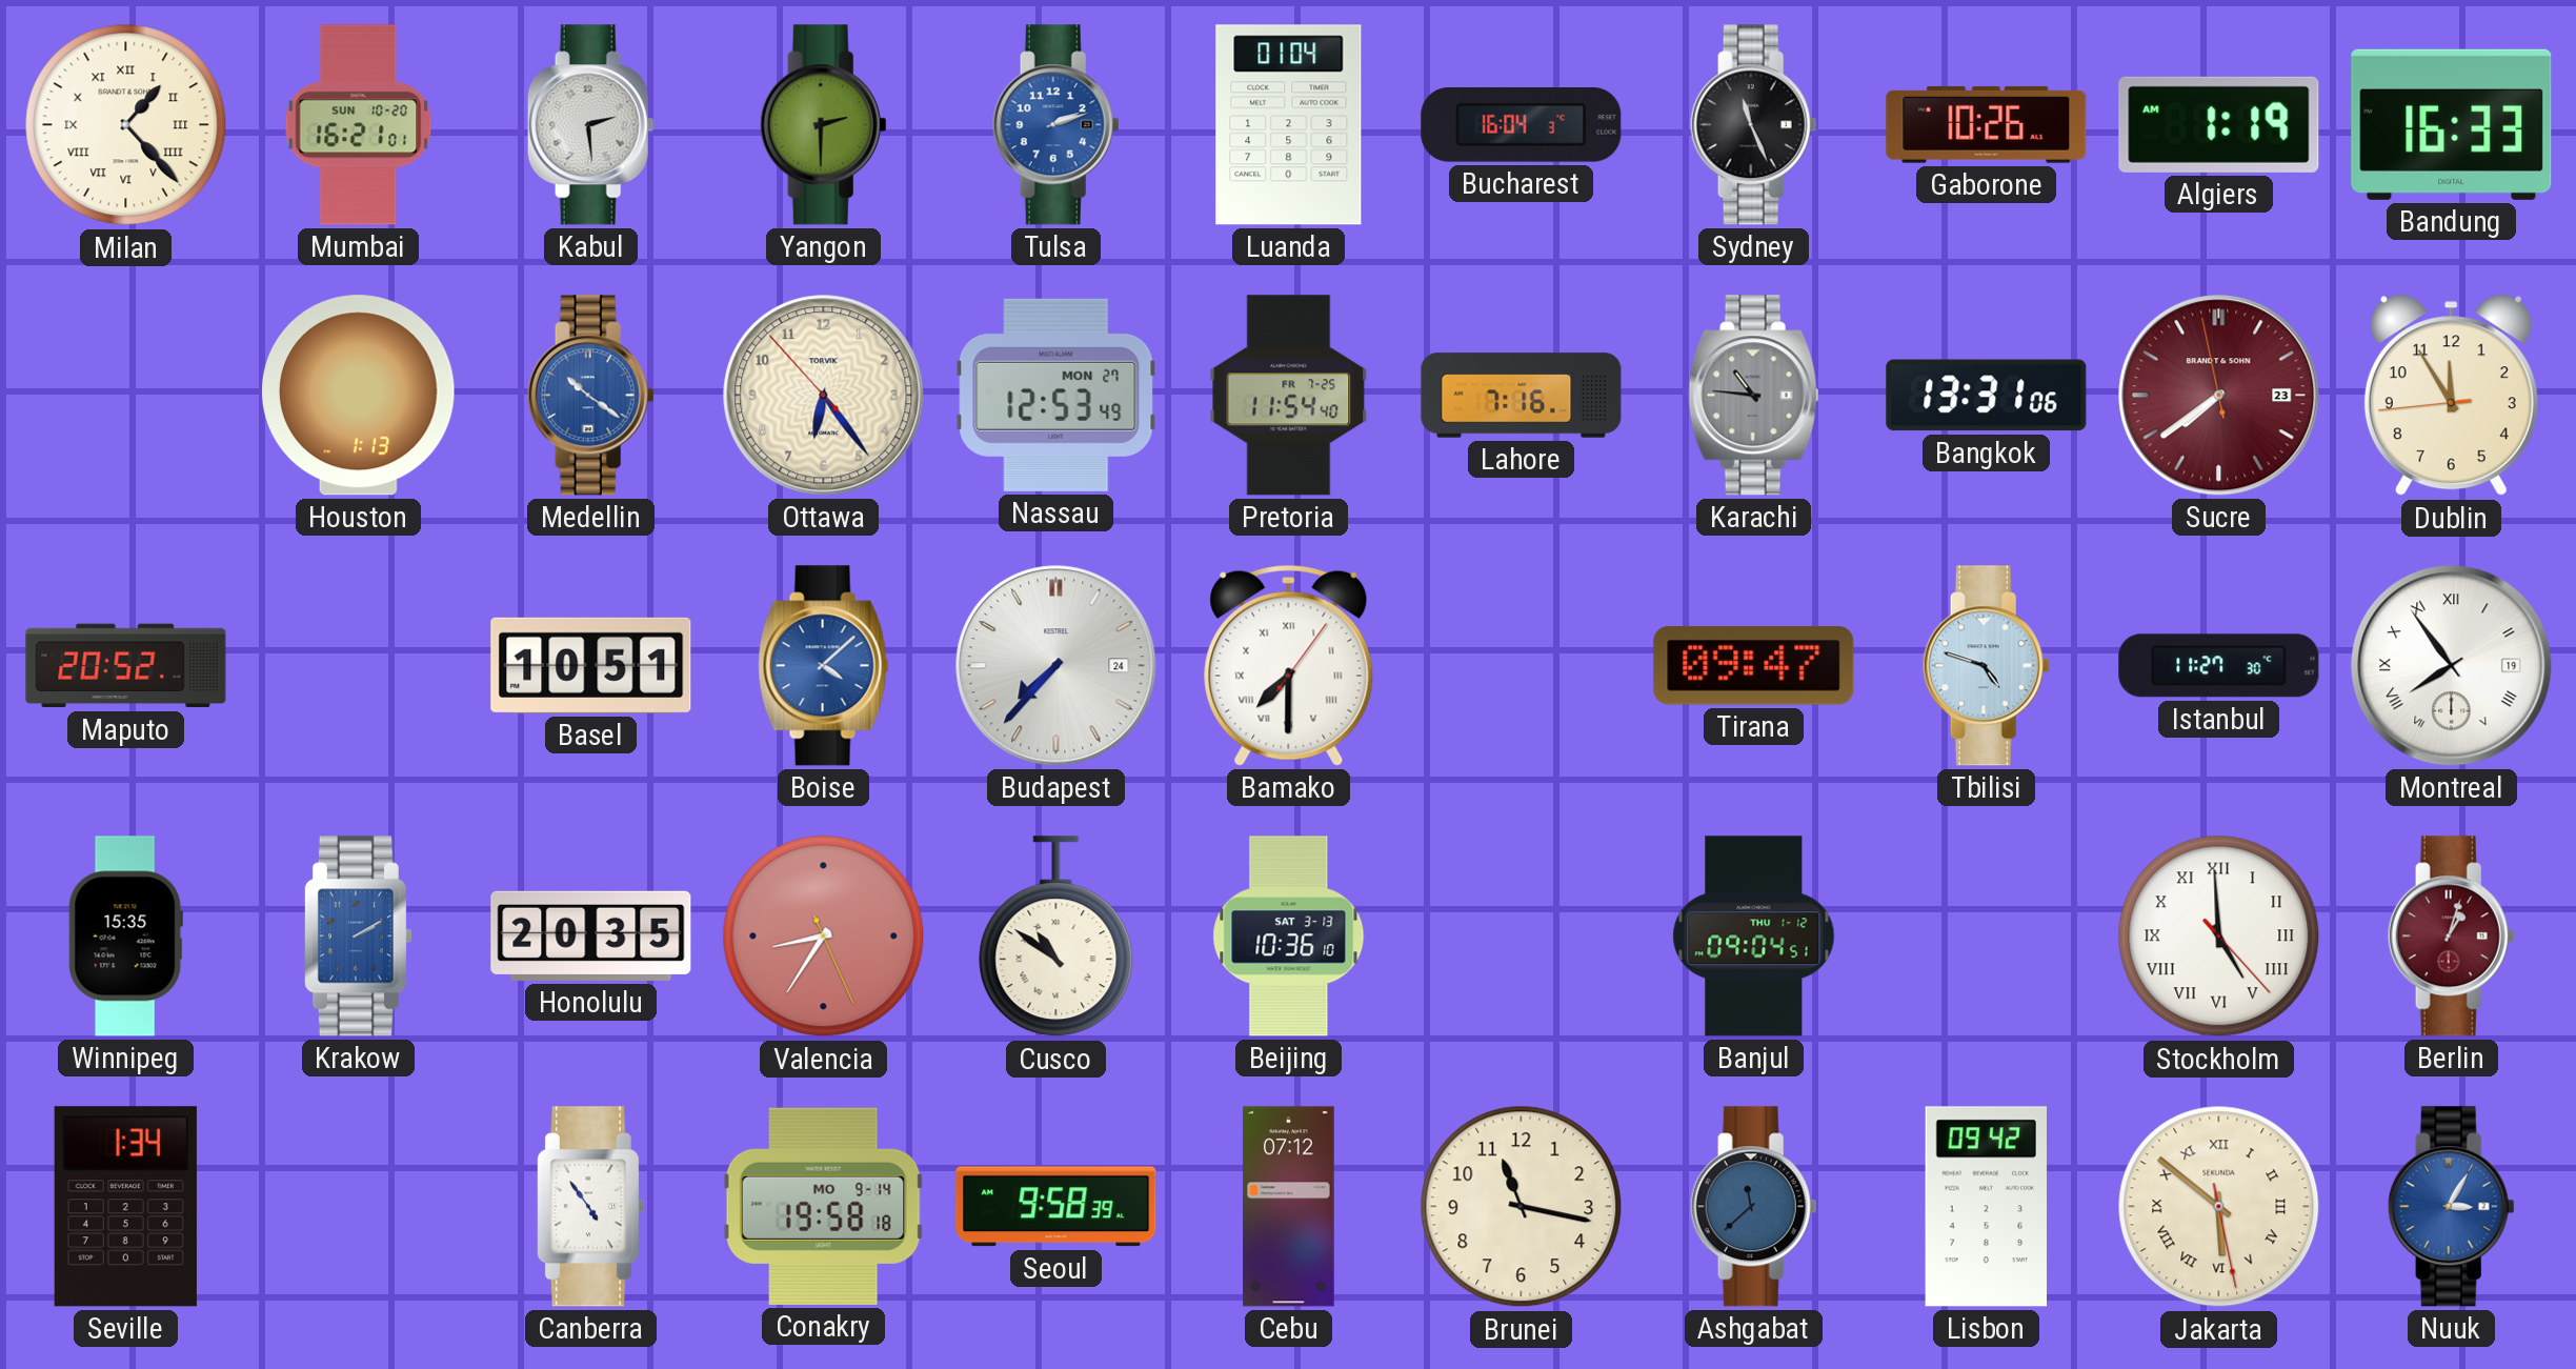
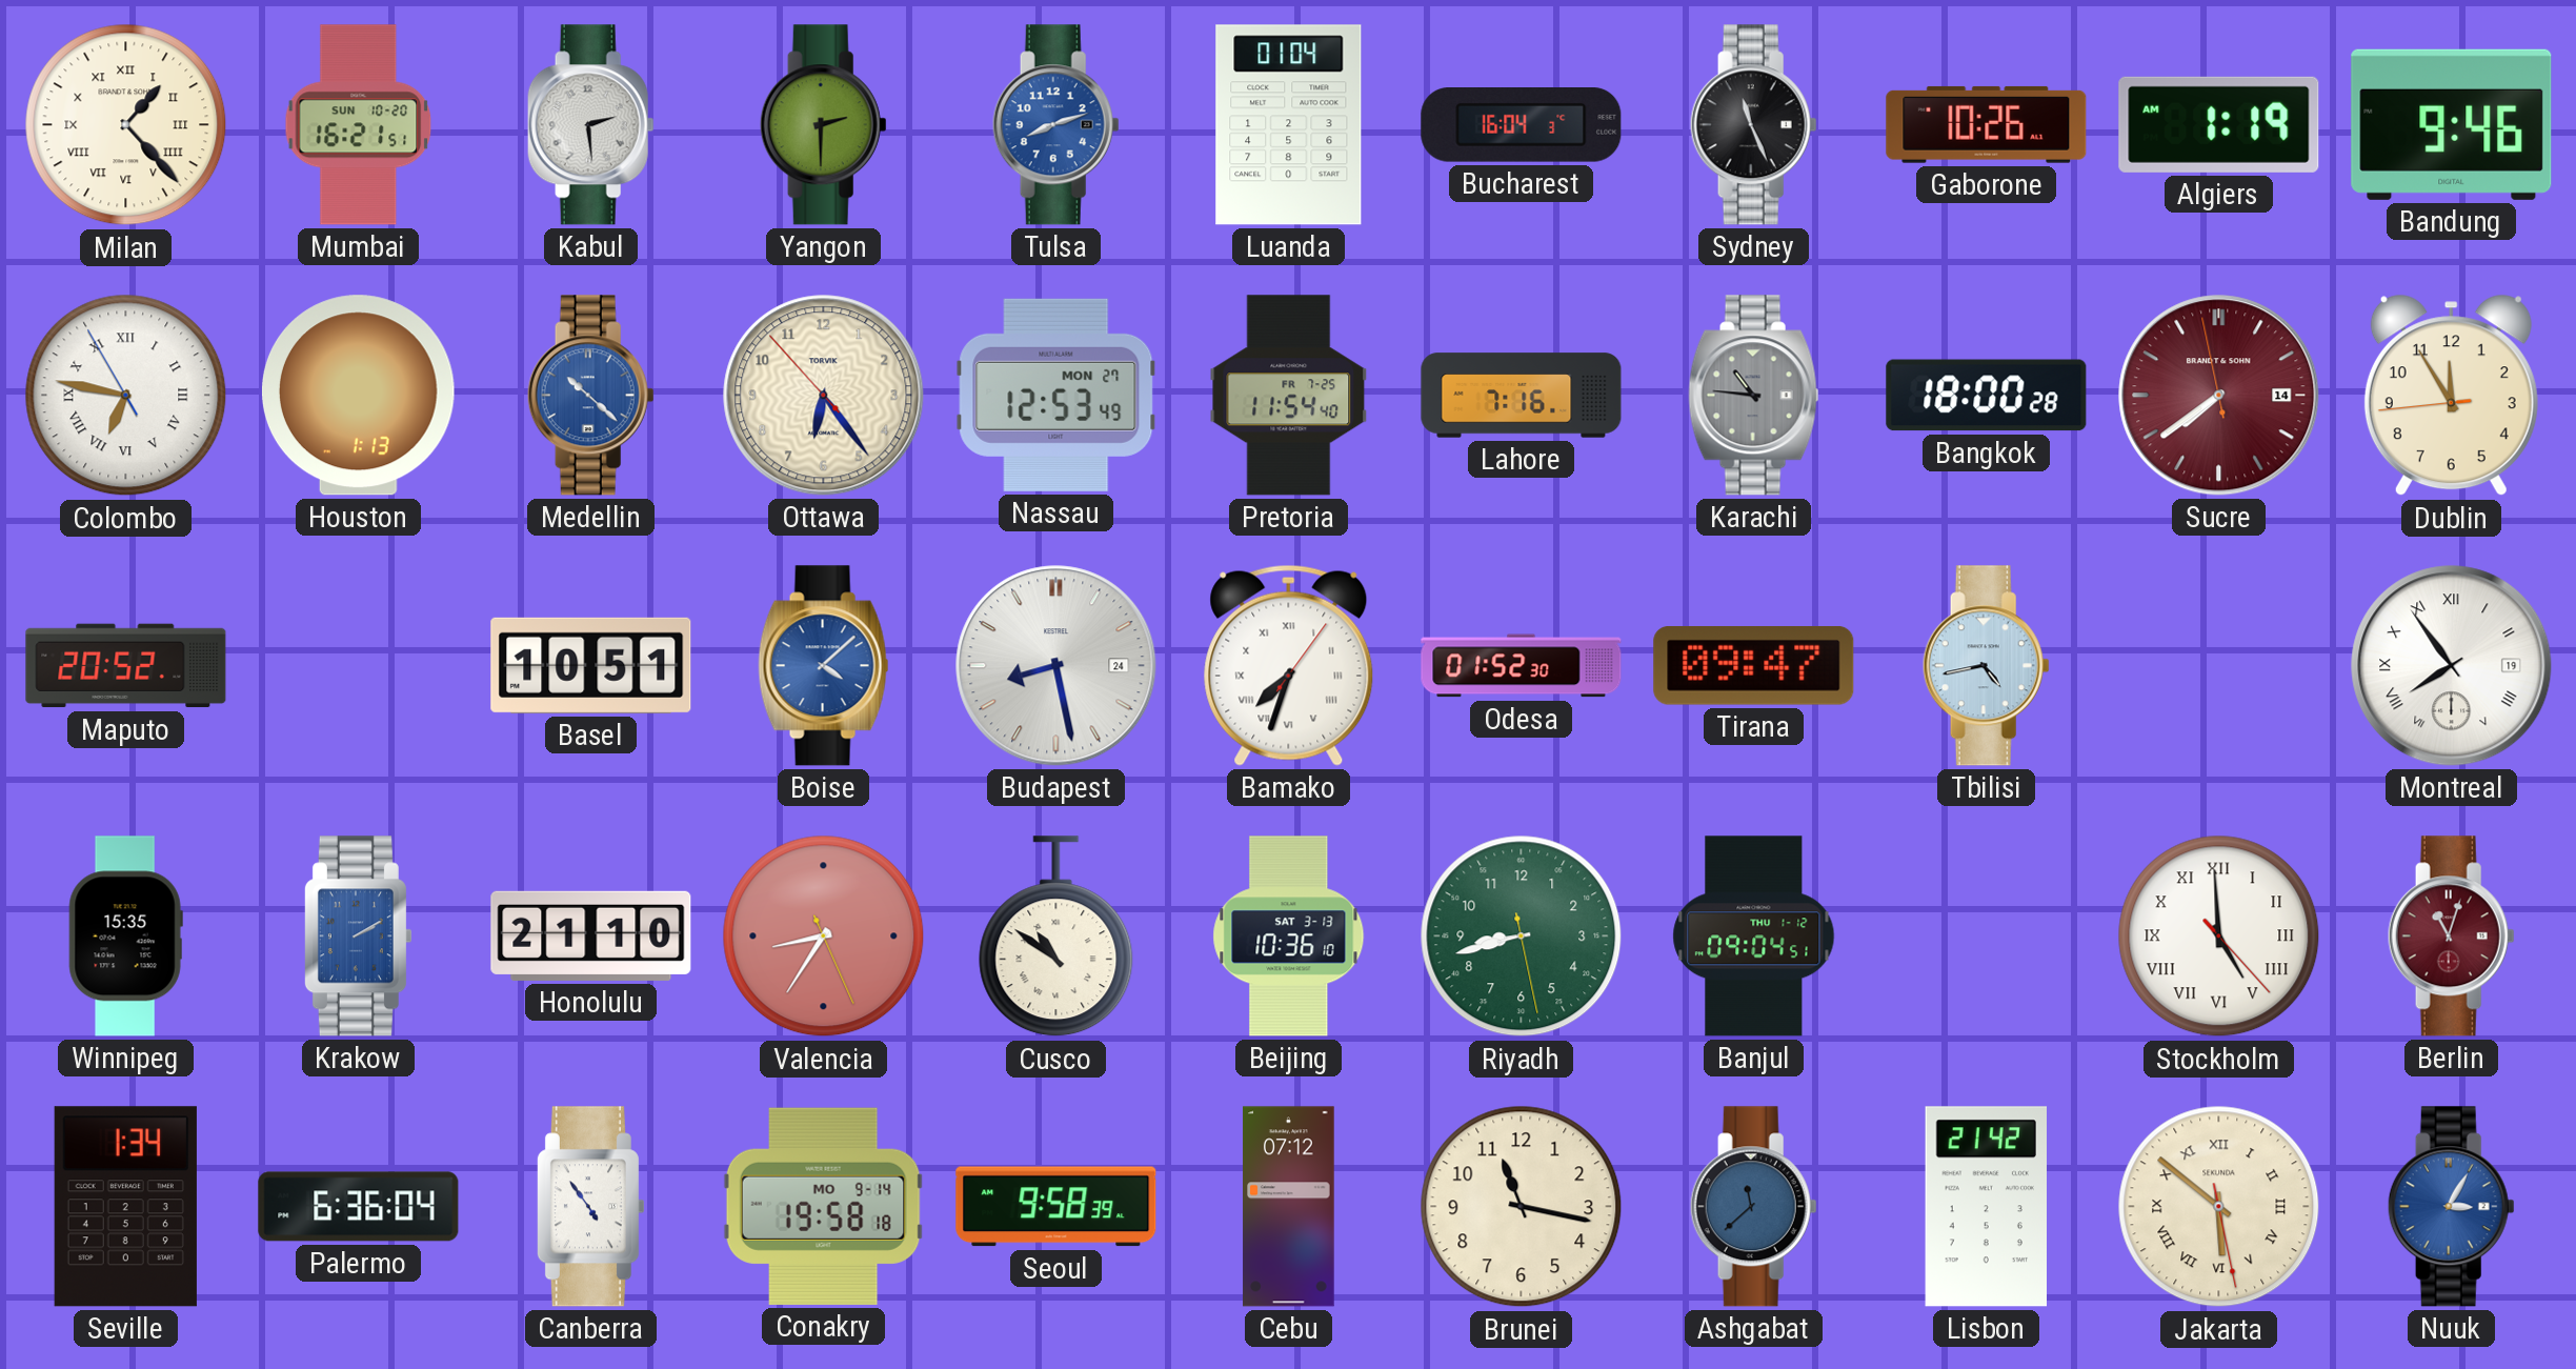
Mumbai: 16:21:01 -> 16:21:51
Tulsa: 2:12 -> 8:12
Bandung: 16:33 -> 9:46
Colombo: none -> 6:46
Medellin: 10:21 -> 10:22
Bangkok: 13:31 -> 18:00
Sucre date: 23 -> 14
Budapest: 7:37 -> 8:28
Bamako: 7:30 -> 7:33
Odesa: none -> 01:52
Tbilisi: 4:48 -> 4:43
Istanbul: 11:27 -> none
Honolulu: 20:35 -> 21:10
Riyadh: none -> 8:42
Berlin: 1:03 -> 11:03
Palermo: none -> 6:36
Lisbon: 09:42 -> 21:42
